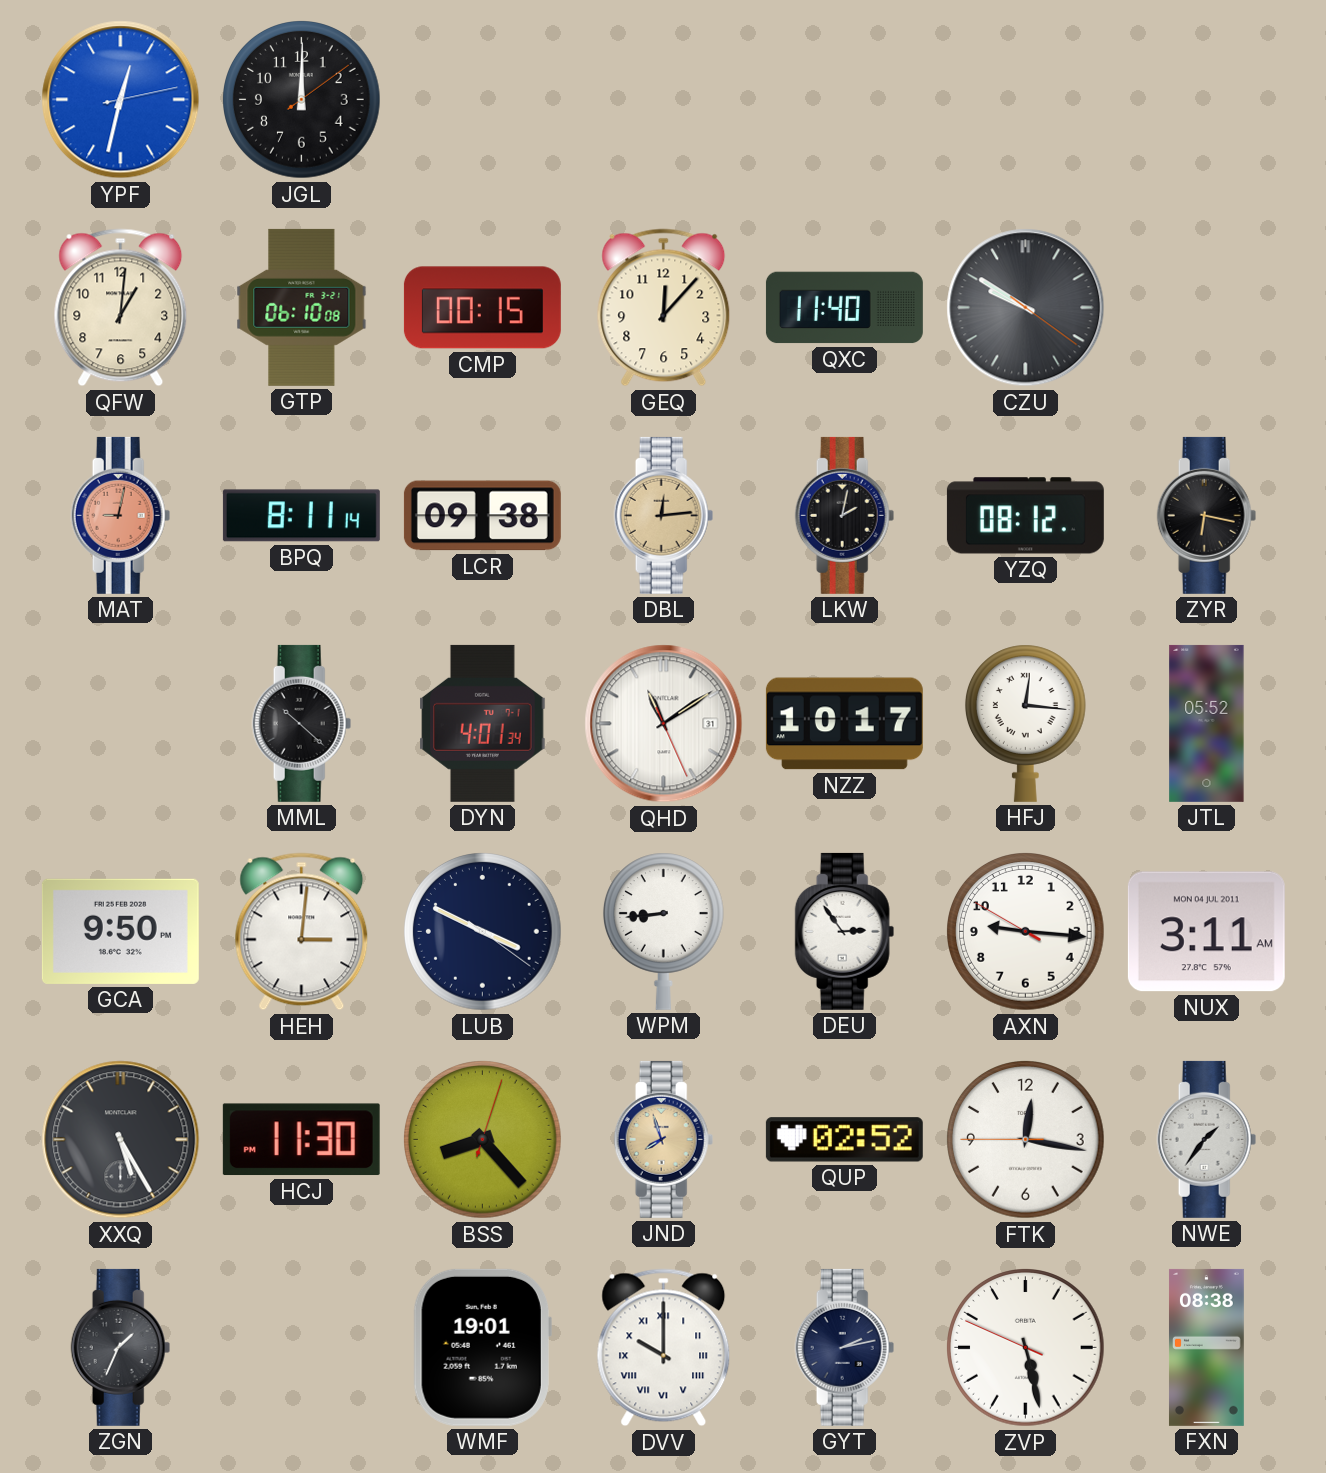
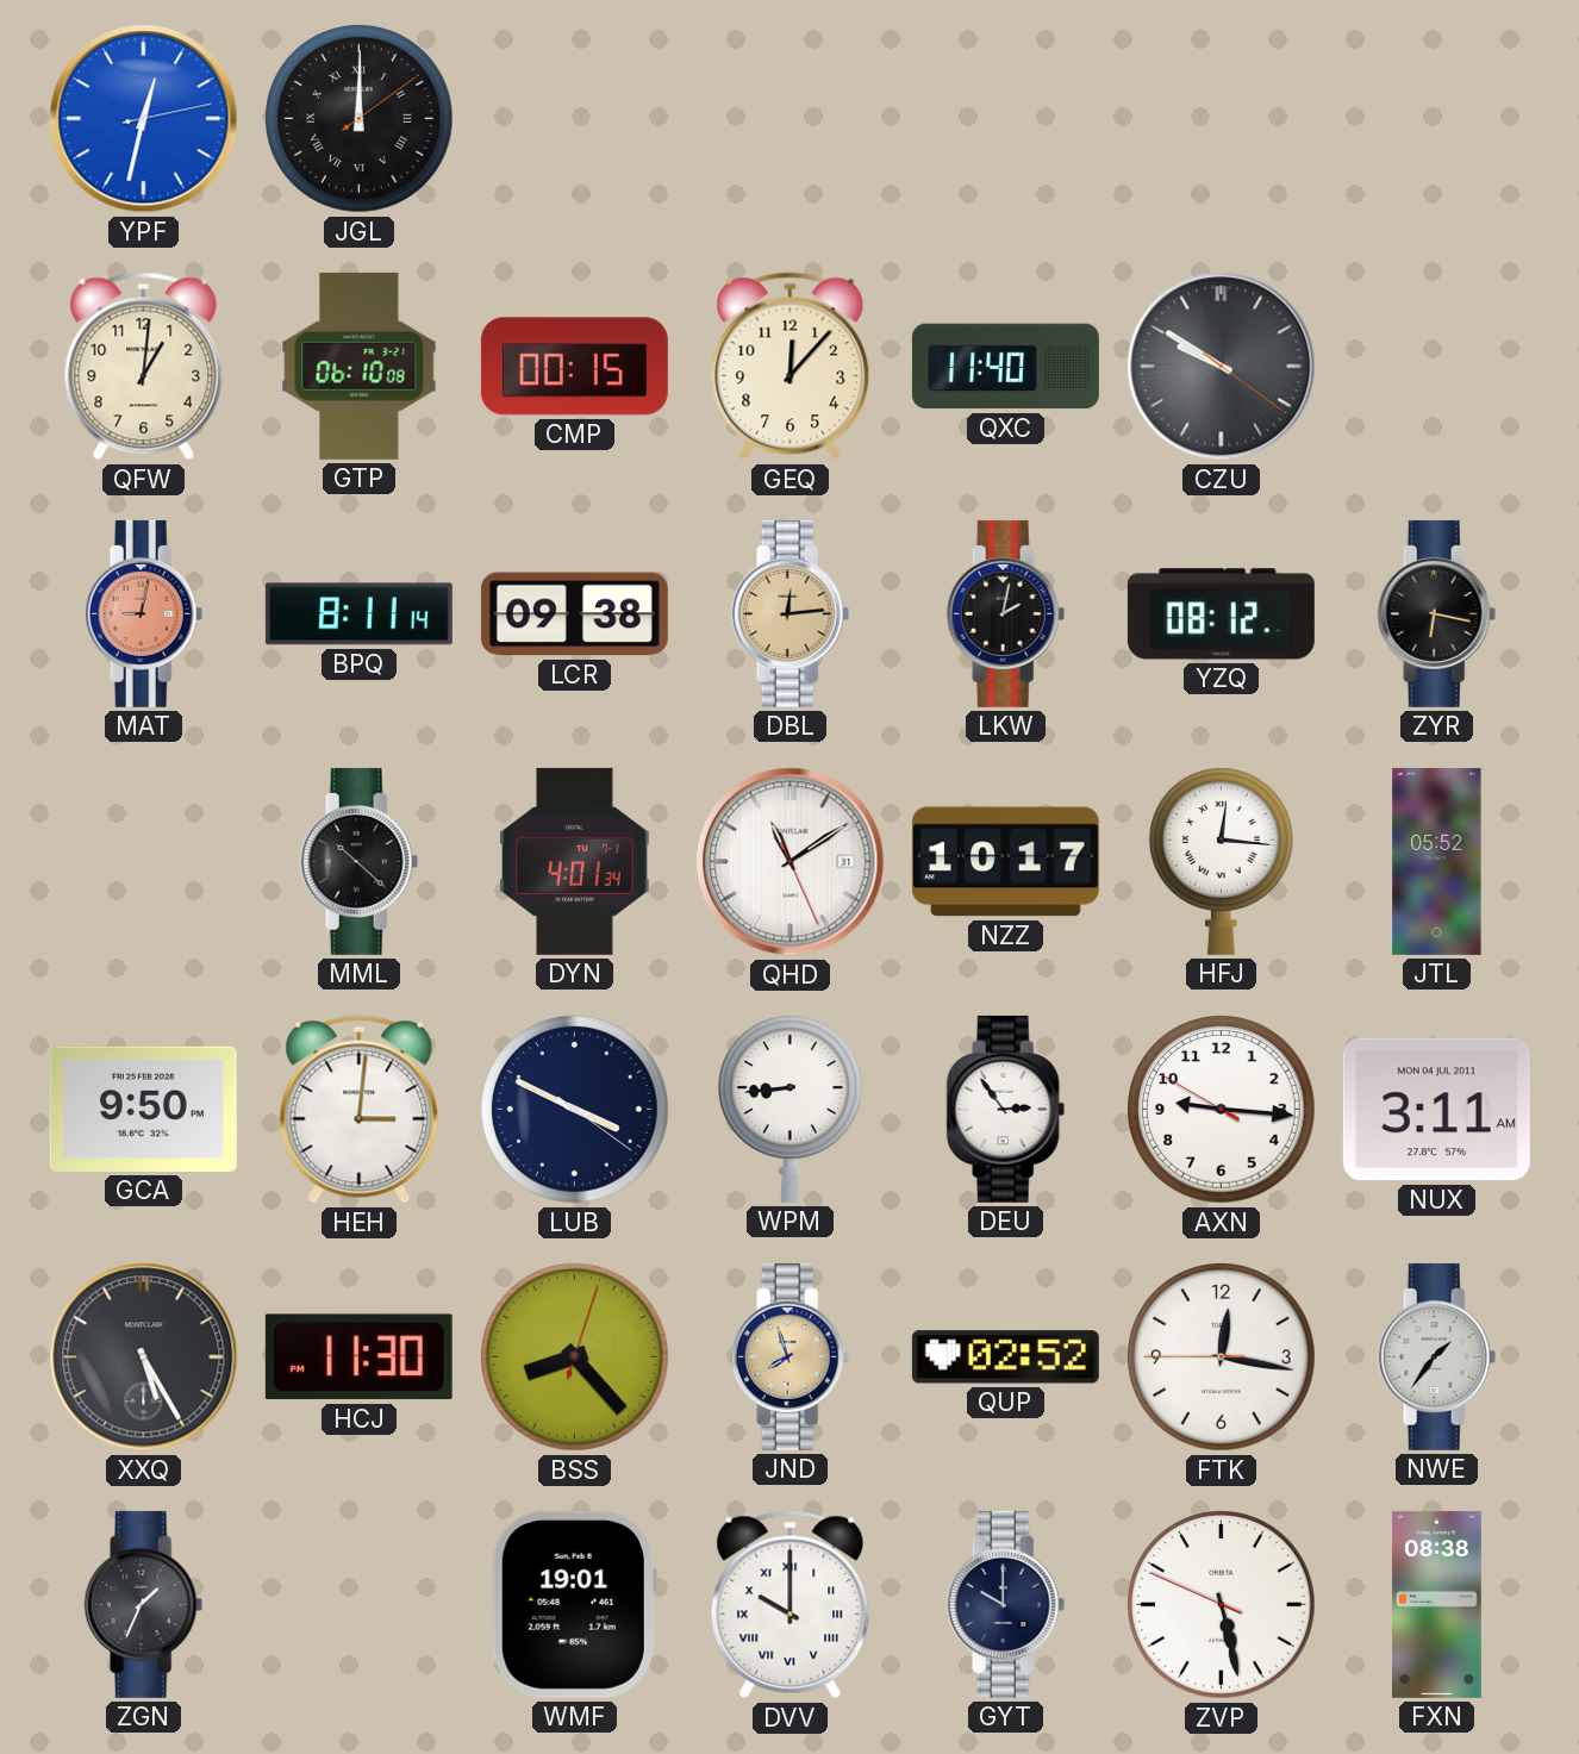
JGL numerals: Arabic -> Roman
GYT: 2:13 -> 10:00
